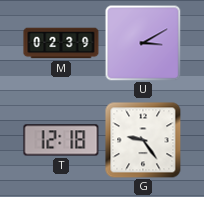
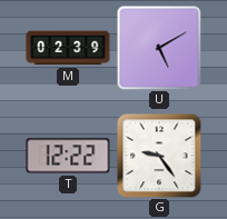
U: 3:10 -> 5:10
T: 12:18 -> 12:22
